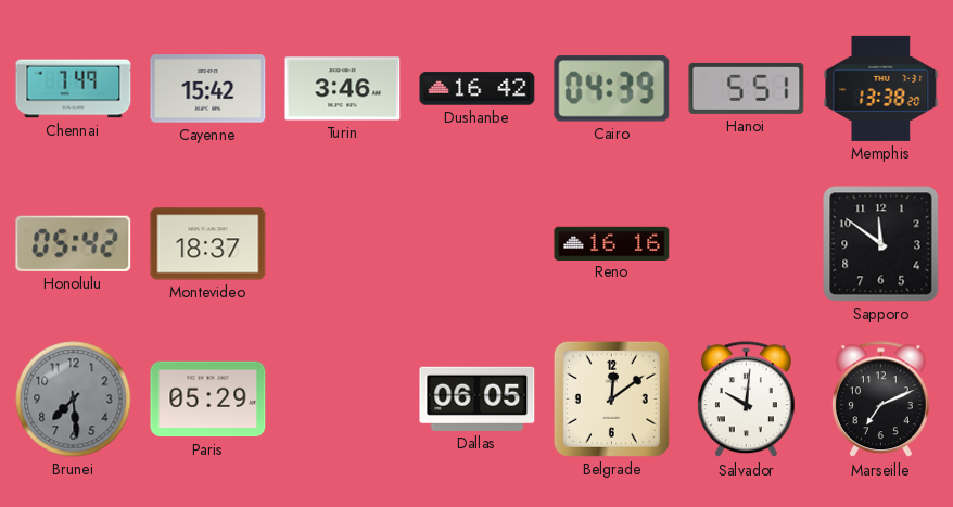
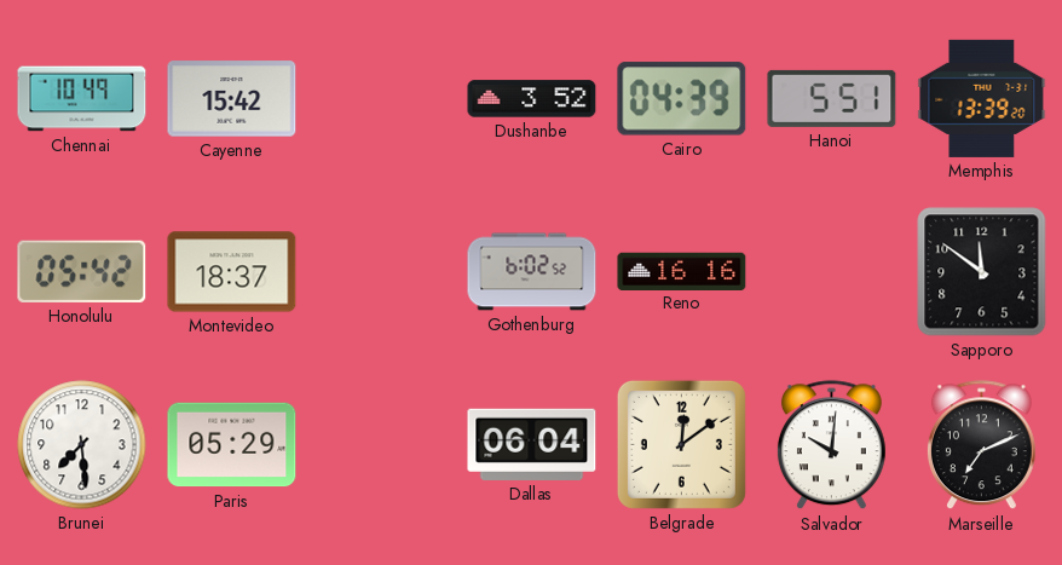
Chennai: 7:49 -> 10:49
Turin: 3:46 -> none
Dushanbe: 16:42 -> 3:52
Memphis: 13:38 -> 13:39
Gothenburg: none -> 6:02
Brunei dial: grey -> white
Dallas: 06:05 -> 06:04
